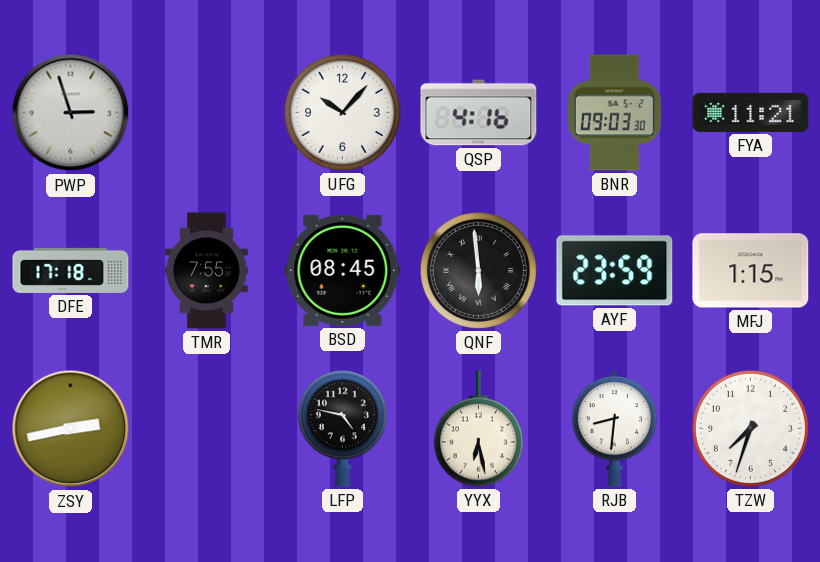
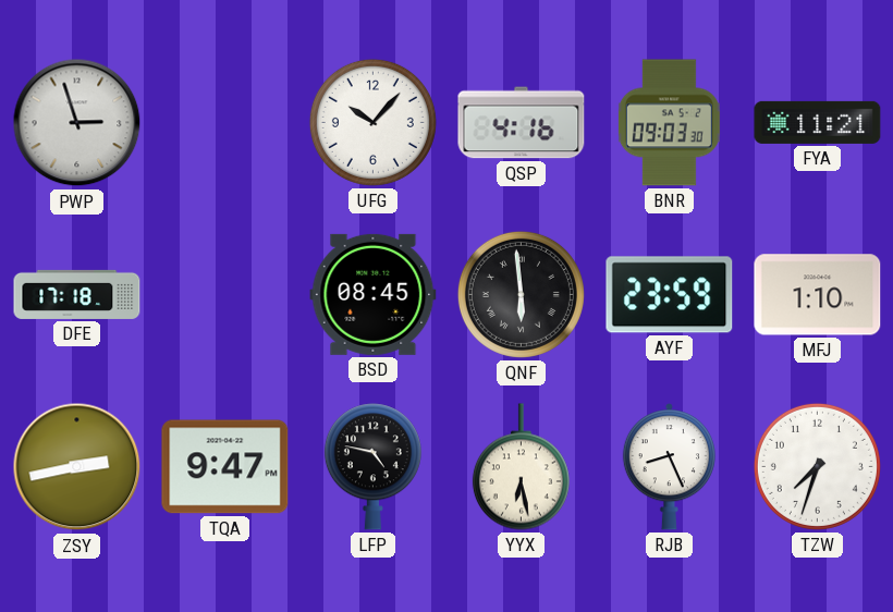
TMR: 7:55 -> none
MFJ: 1:15 -> 1:10
TQA: none -> 9:47
RJB: 8:31 -> 8:26
